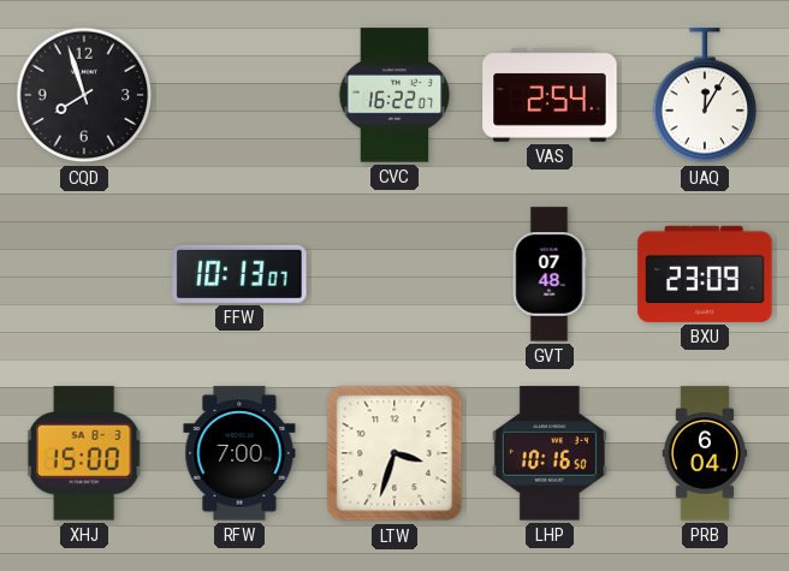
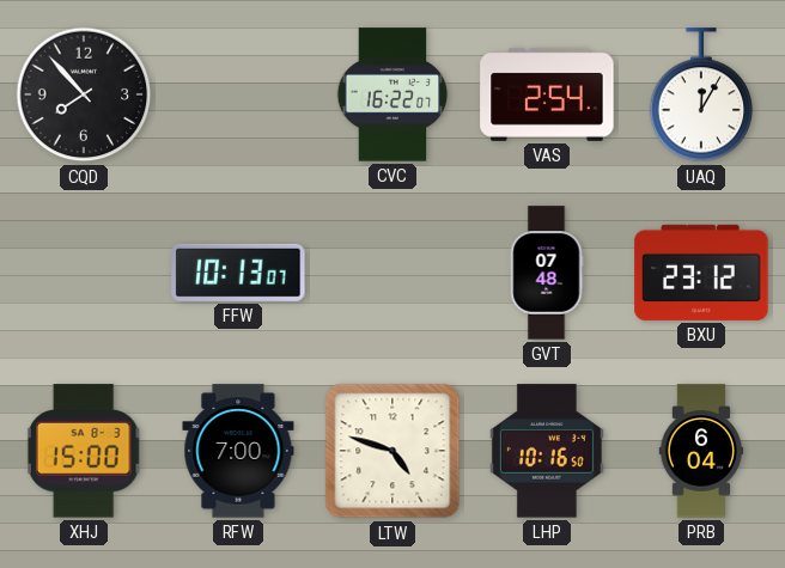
CQD: 7:57 -> 7:53
BXU: 23:09 -> 23:12
LTW: 3:33 -> 4:48
